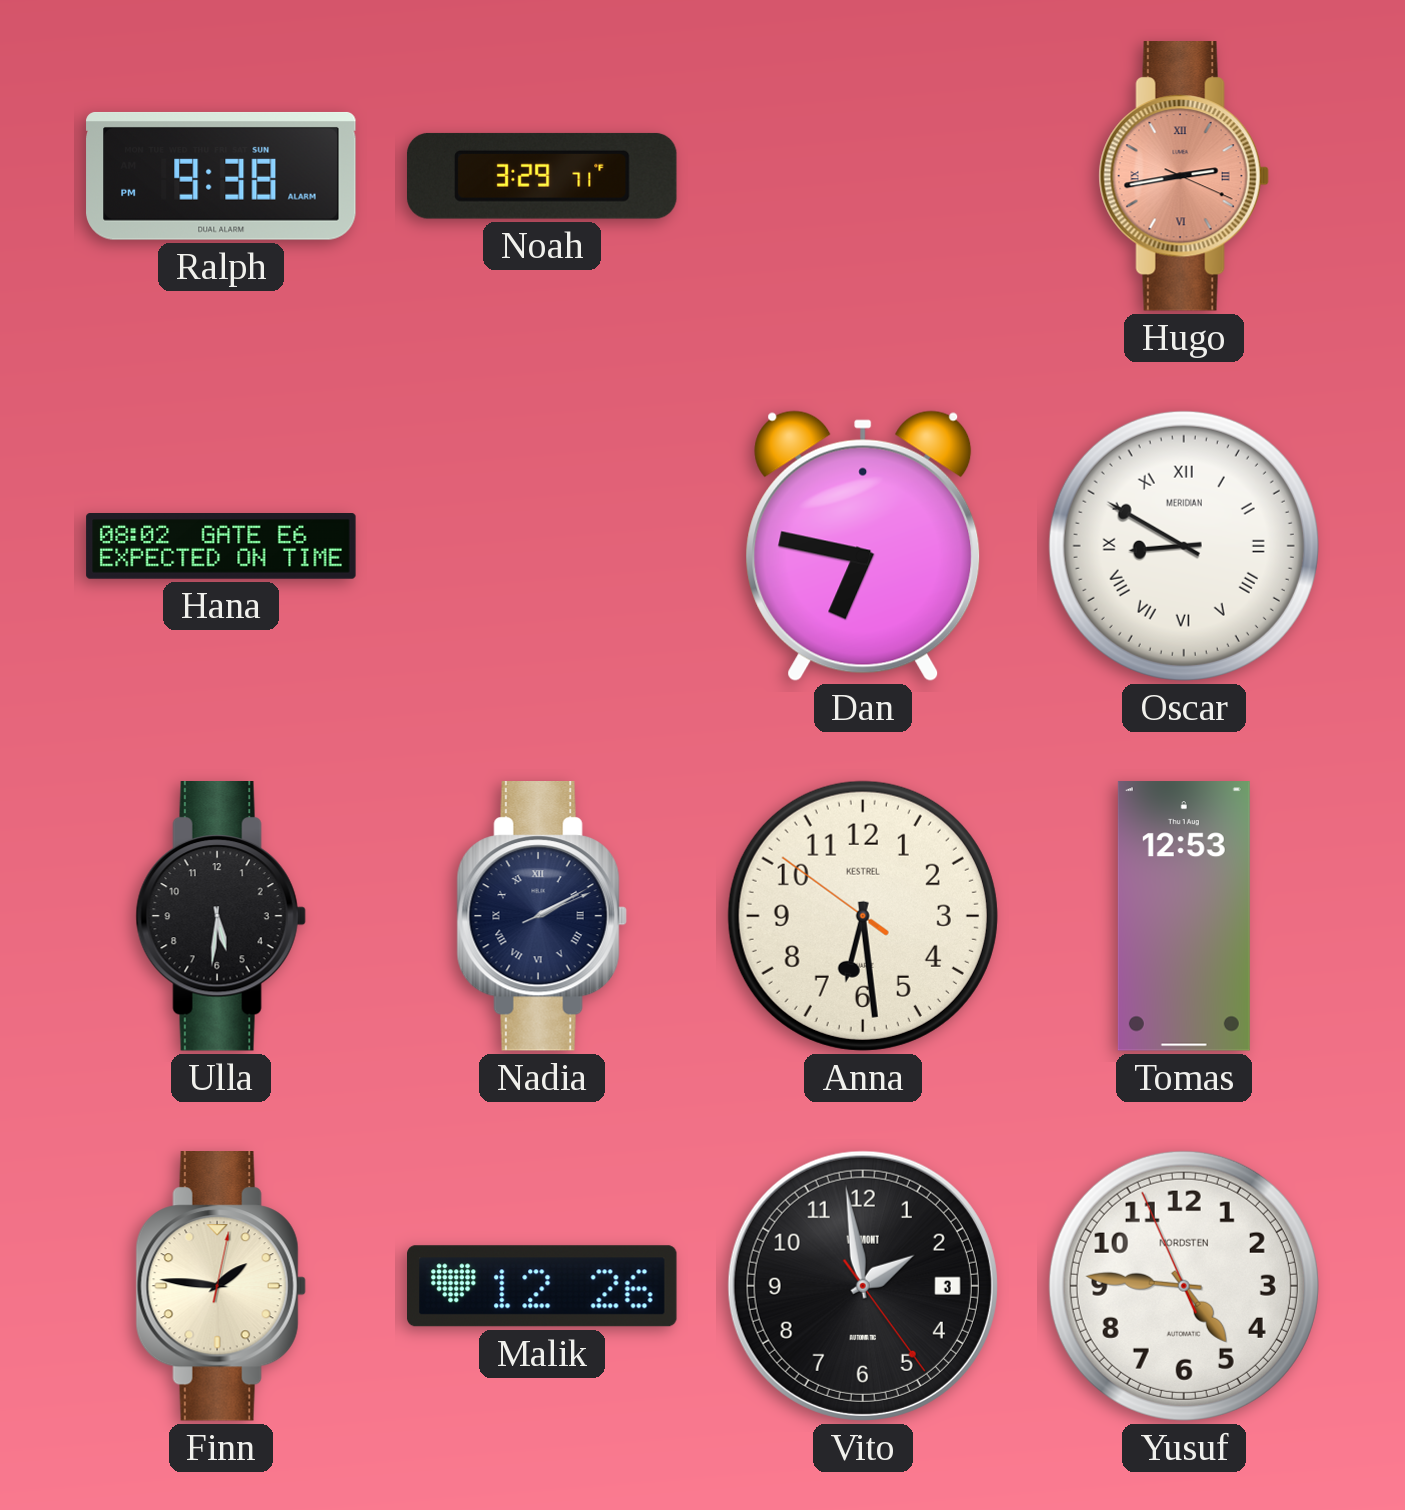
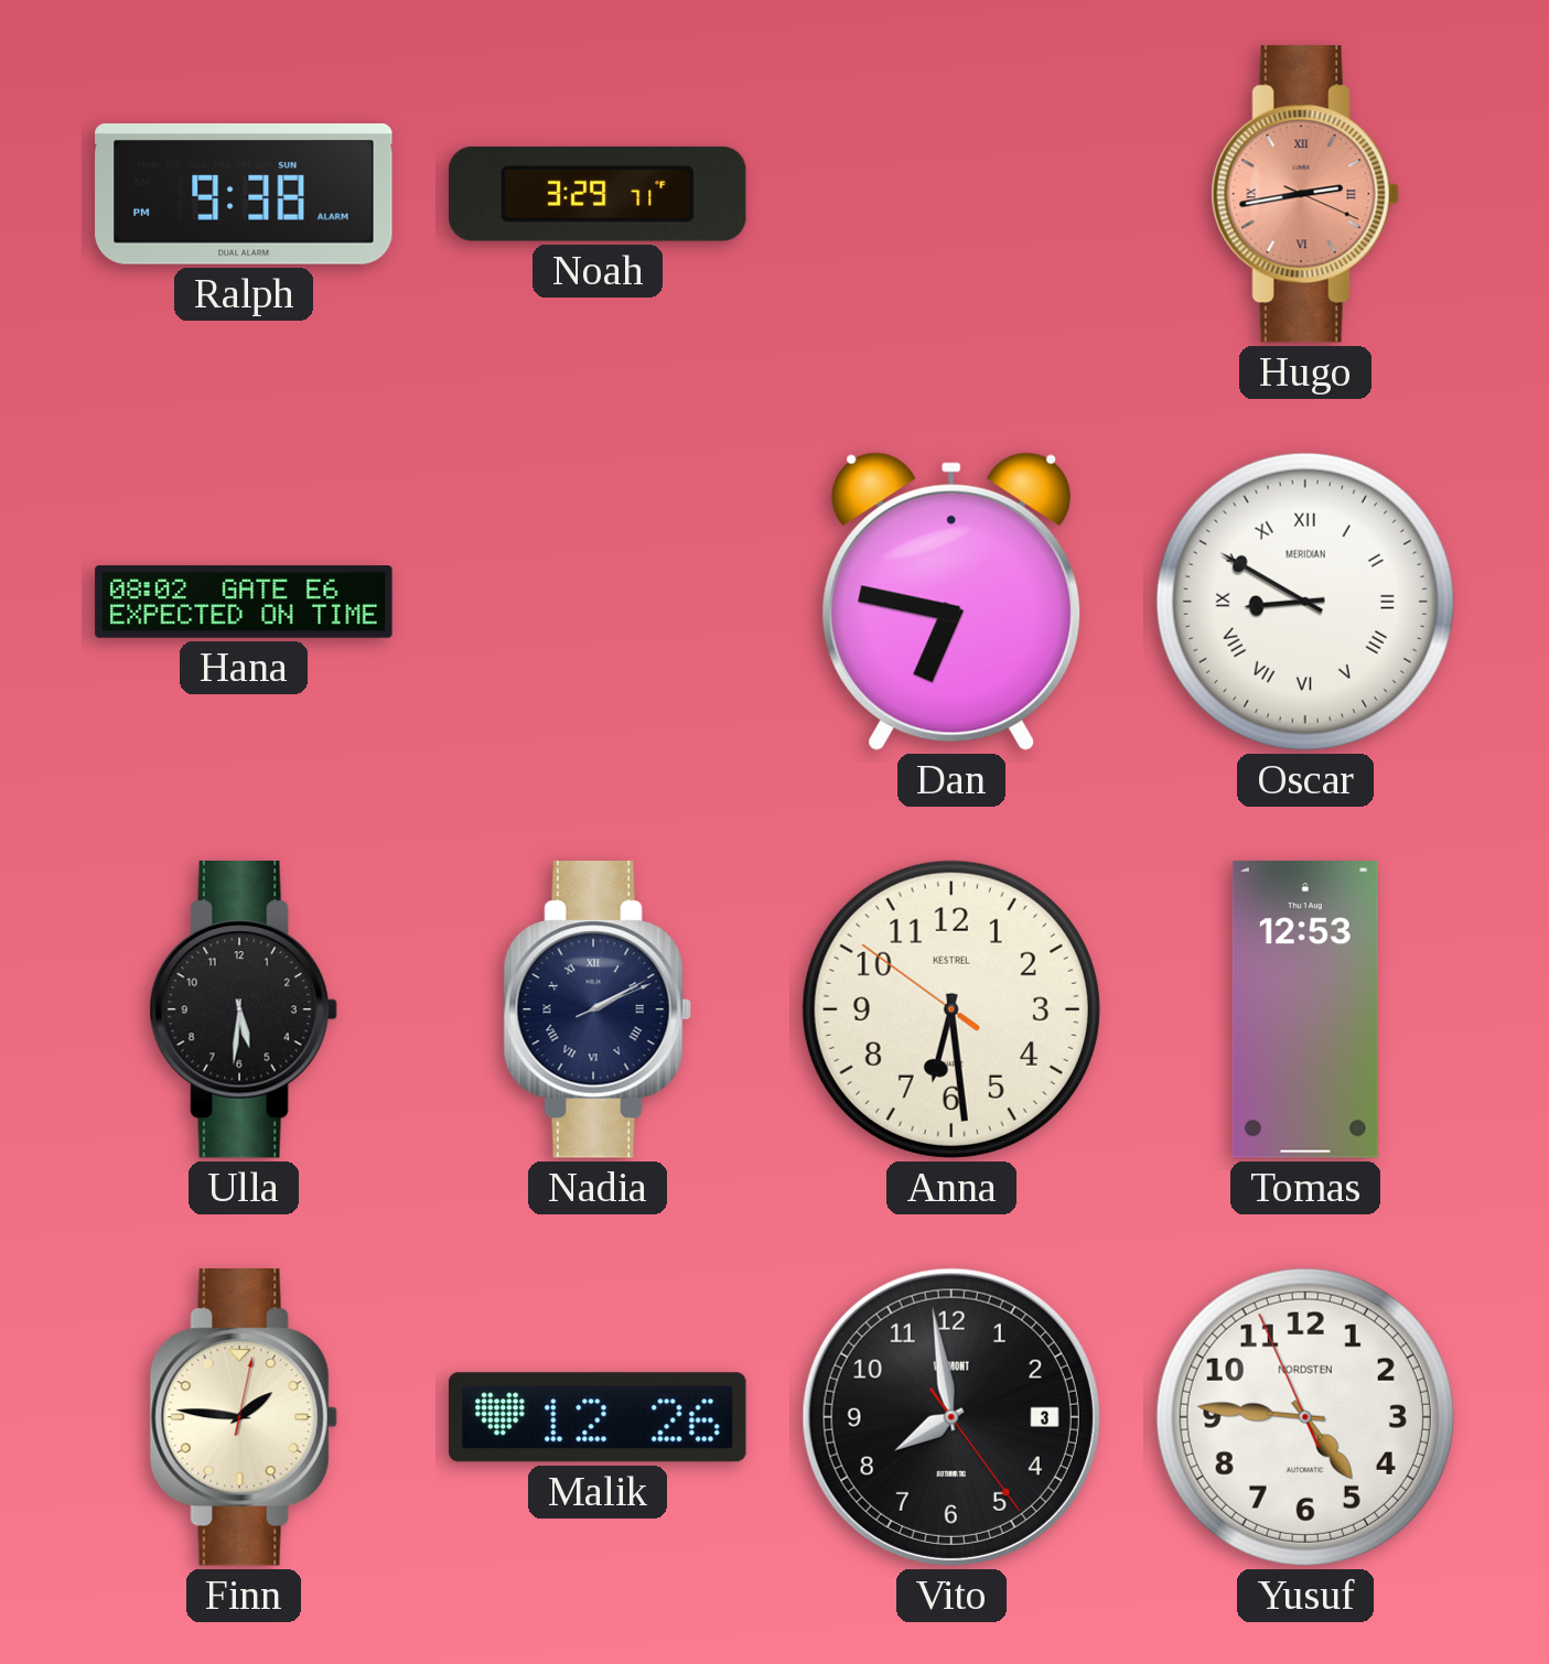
Vito: 1:58 -> 7:58
